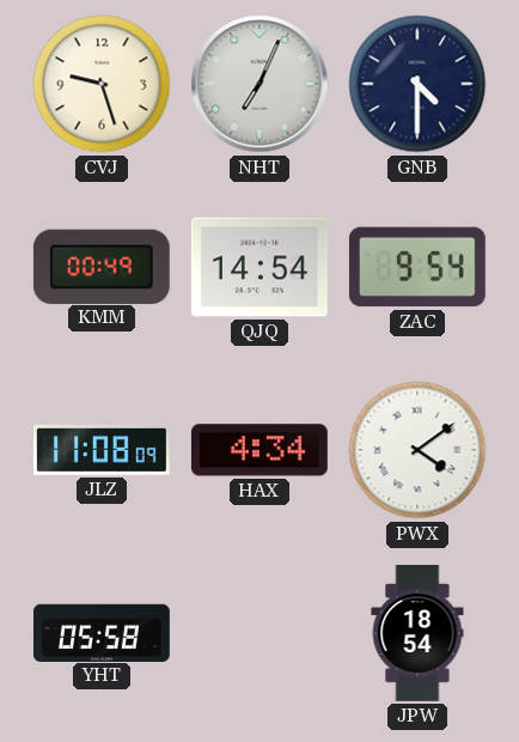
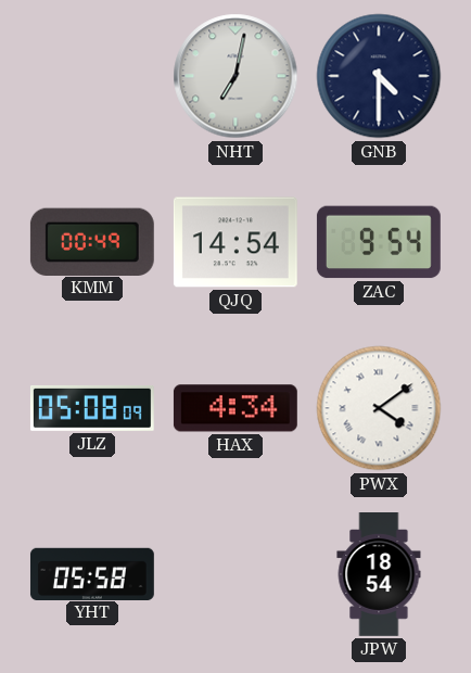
CVJ: 9:27 -> none
NHT: 7:04 -> 7:02
JLZ: 11:08 -> 05:08
